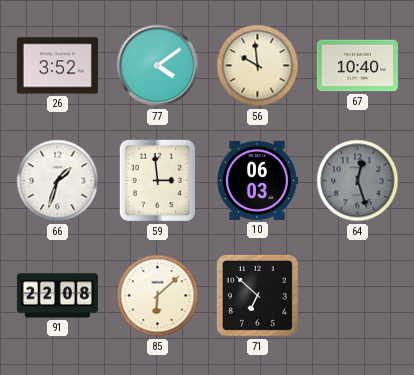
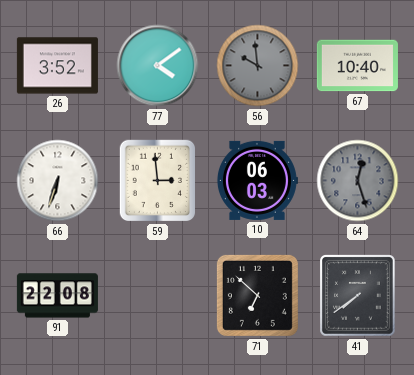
56 dial: cream -> grey
66: 1:33 -> 6:33
85: 6:08 -> none
41: none -> 7:39
